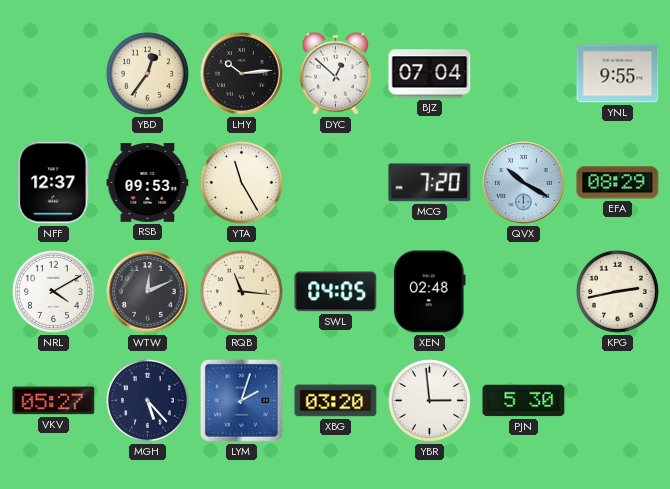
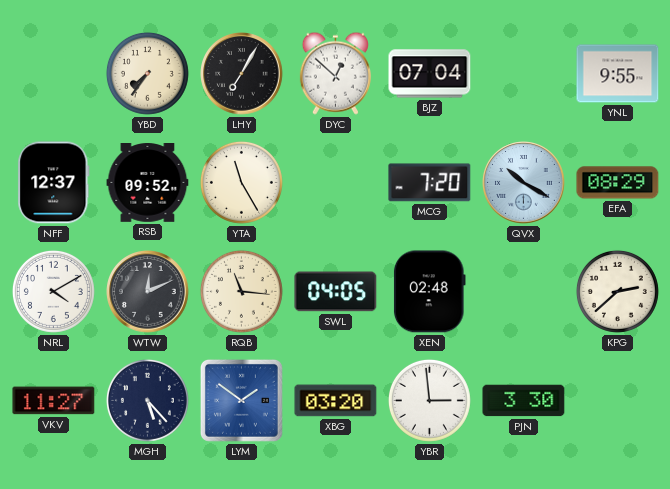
YBD: 12:36 -> 7:36
LHY: 10:14 -> 7:05
RSB: 09:53 -> 09:52
KPG: 2:43 -> 2:38
VKV: 05:27 -> 11:27
LYM: 2:03 -> 1:51
PJN: 5:30 -> 3:30
